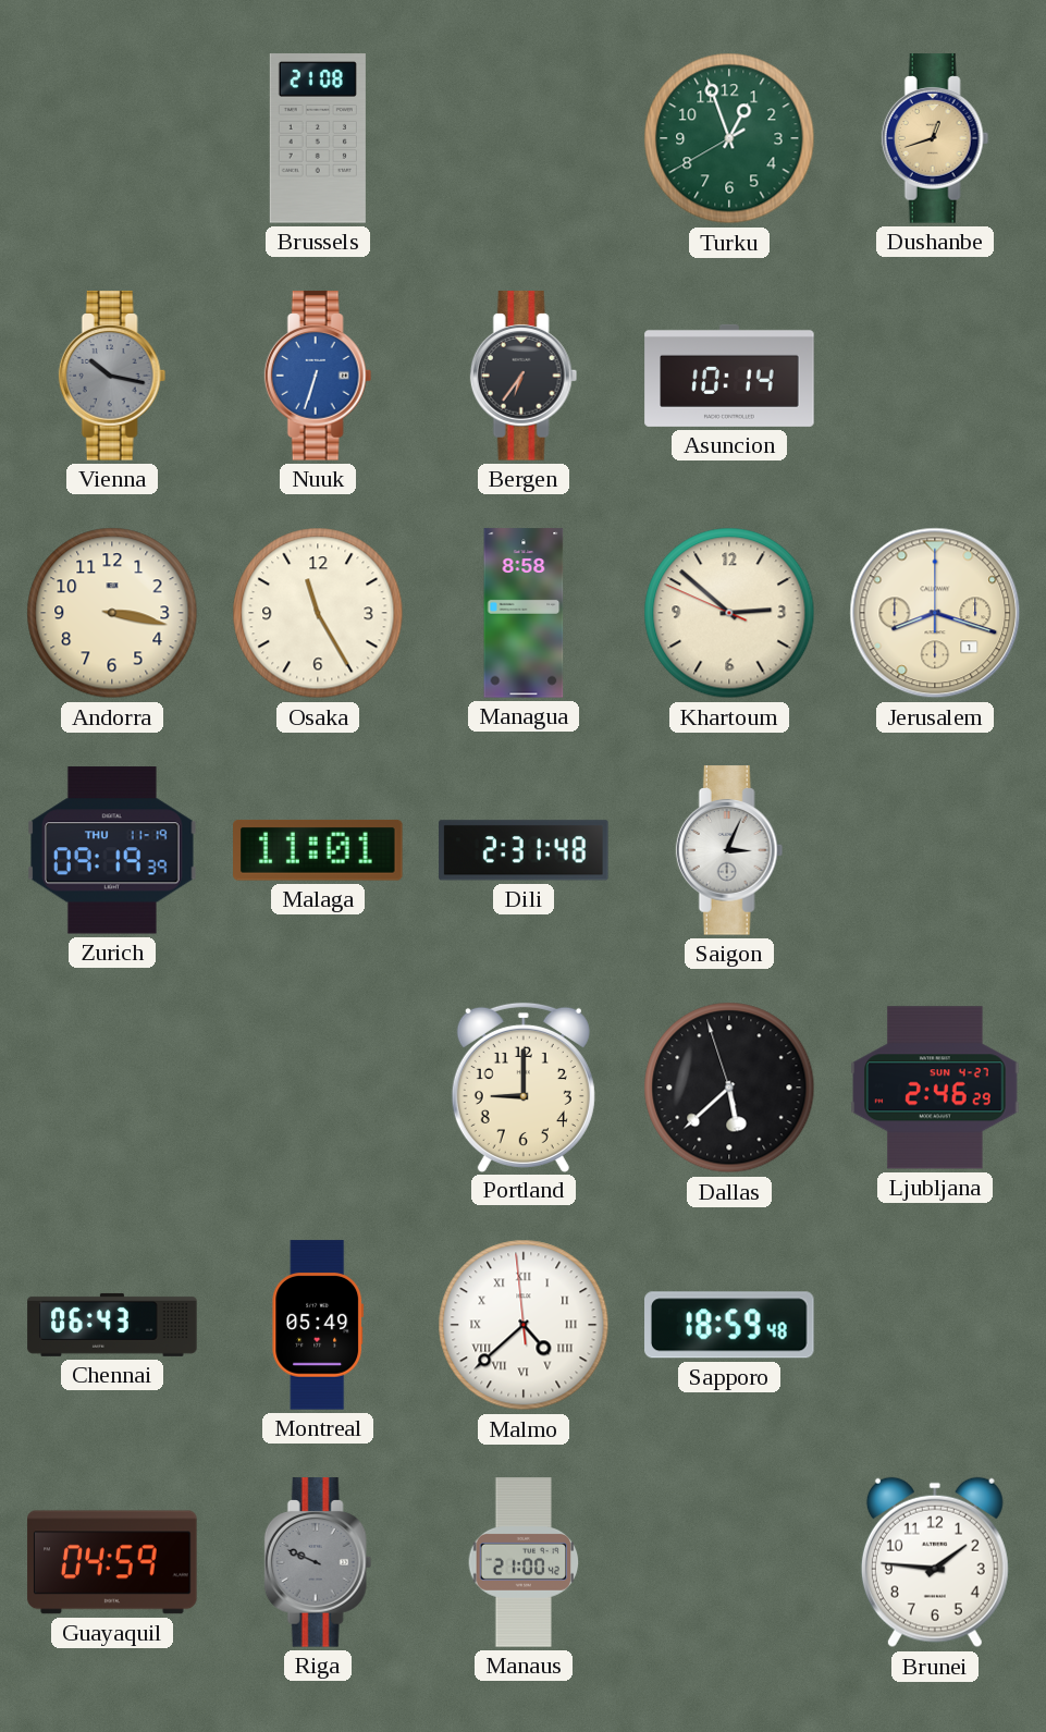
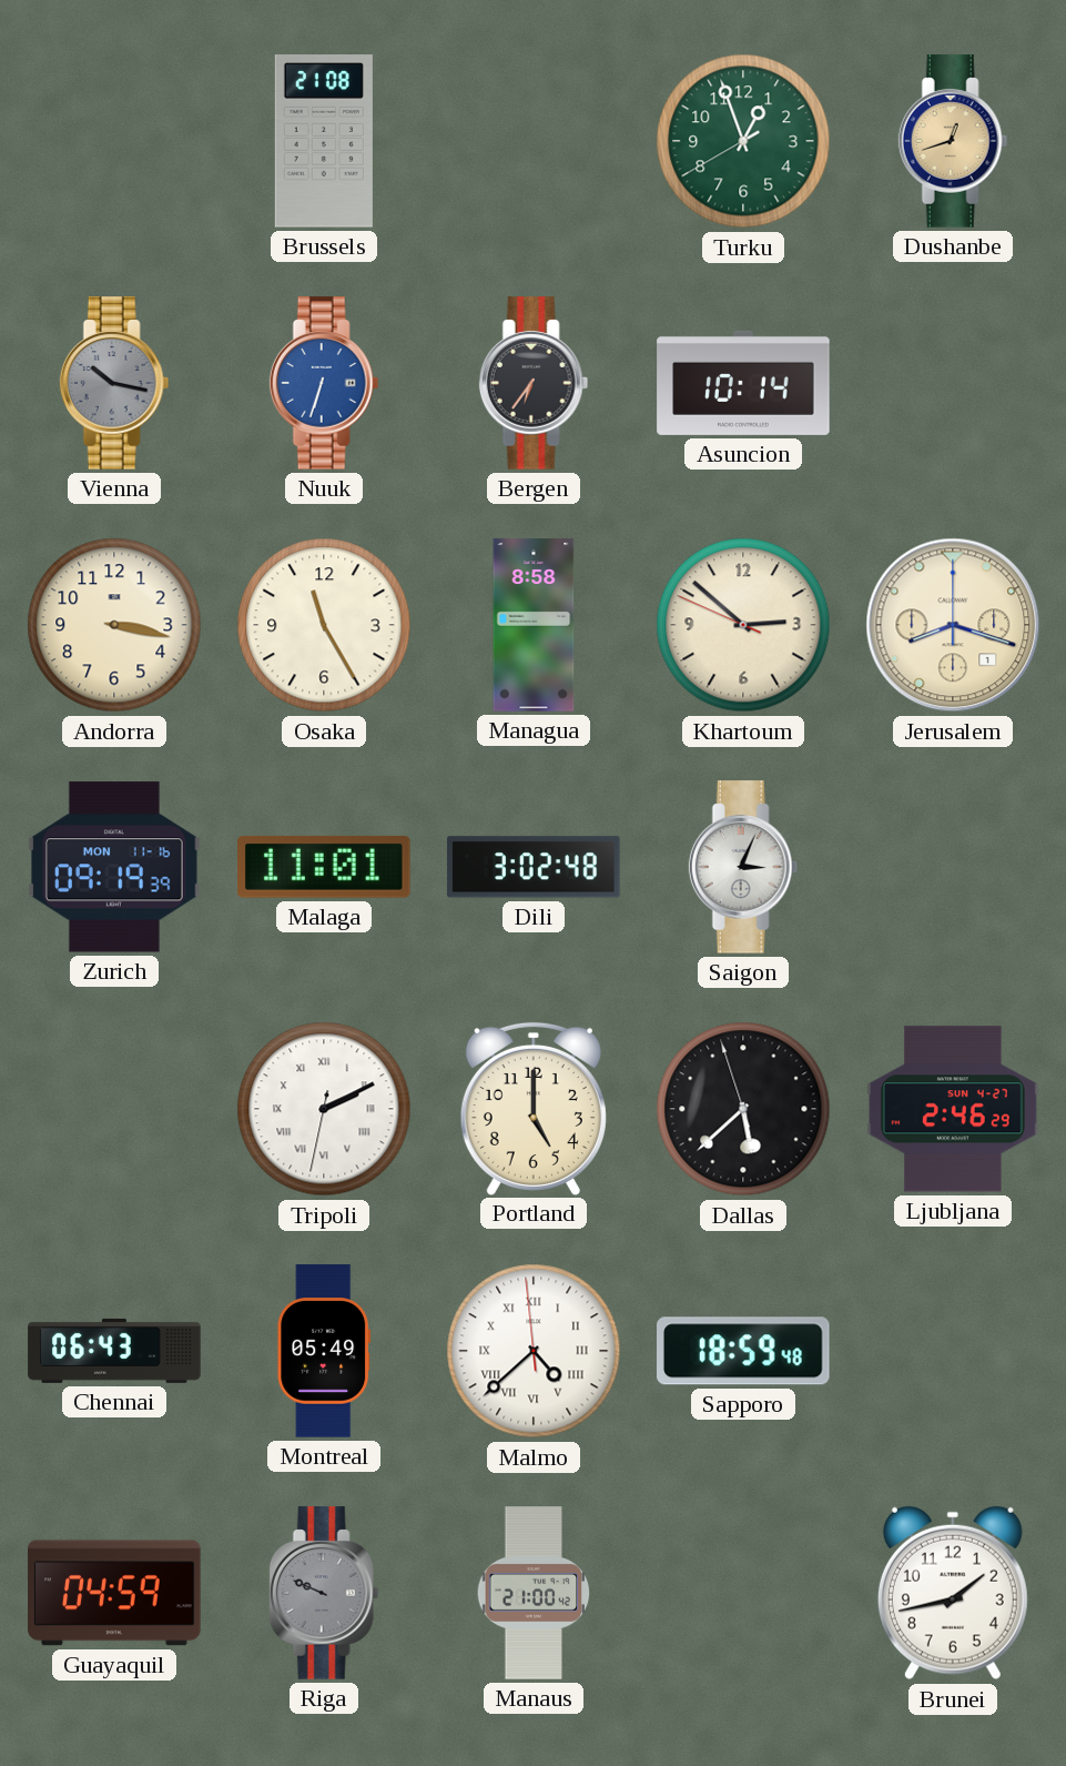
Zurich date: THU 11-19 -> MON 11-16
Dili: 2:31 -> 3:02
Tripoli: none -> 2:10
Portland: 9:00 -> 5:00
Brunei: 1:46 -> 1:43
